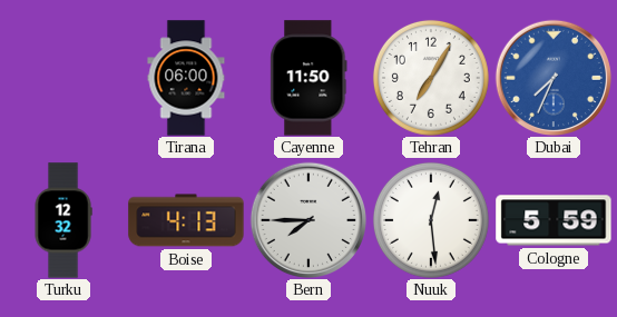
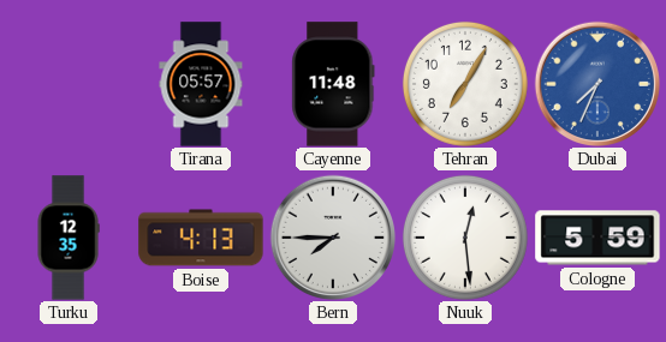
Tirana: 06:00 -> 05:57
Cayenne: 11:50 -> 11:48
Turku: 12:32 -> 12:35
